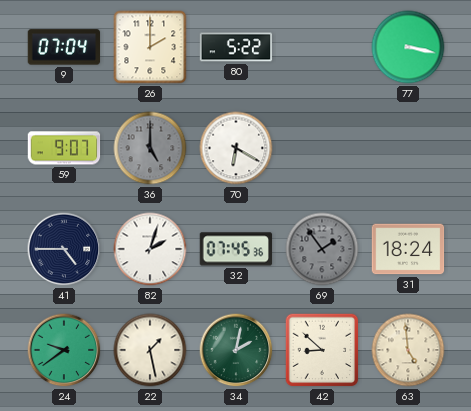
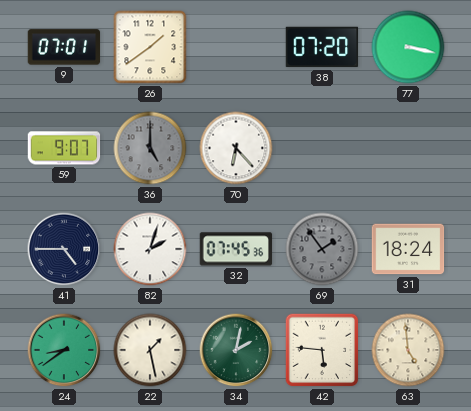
9: 07:04 -> 07:01
26: 2:00 -> 1:39
80: 5:22 -> none
38: none -> 07:20
70: 6:20 -> 6:23
24: 9:39 -> 8:39
42: 8:52 -> 5:46
